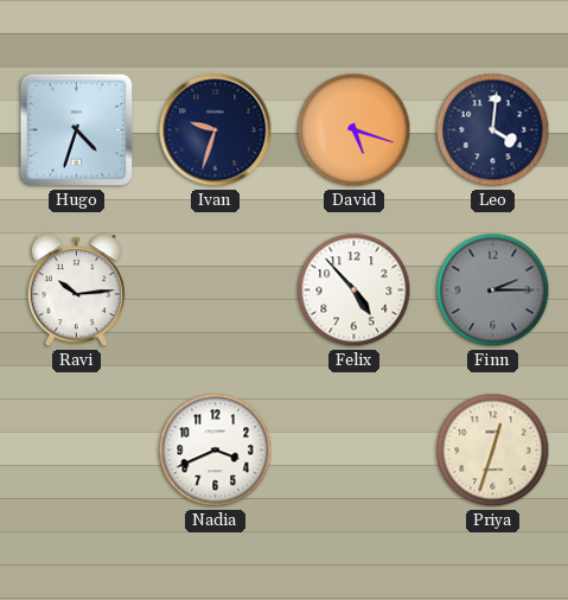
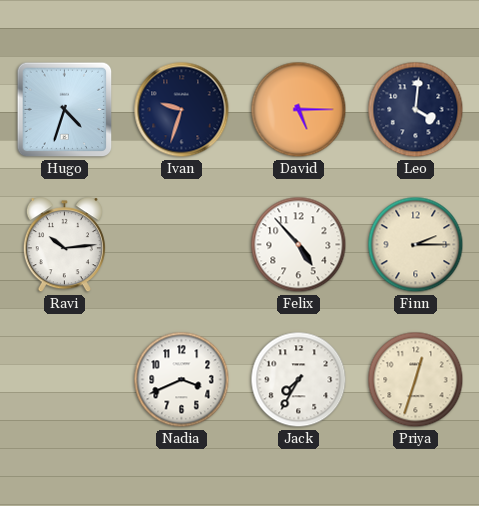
David: 5:18 -> 5:15
Finn dial: grey -> cream
Jack: none -> 7:35
